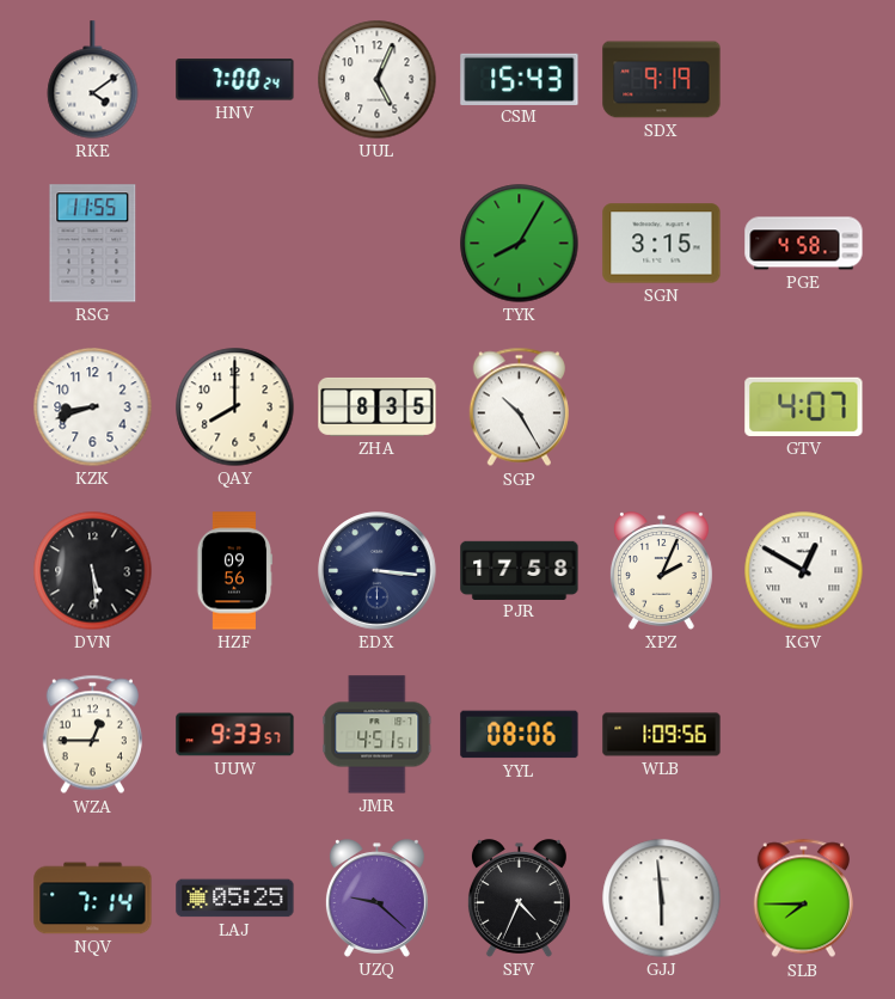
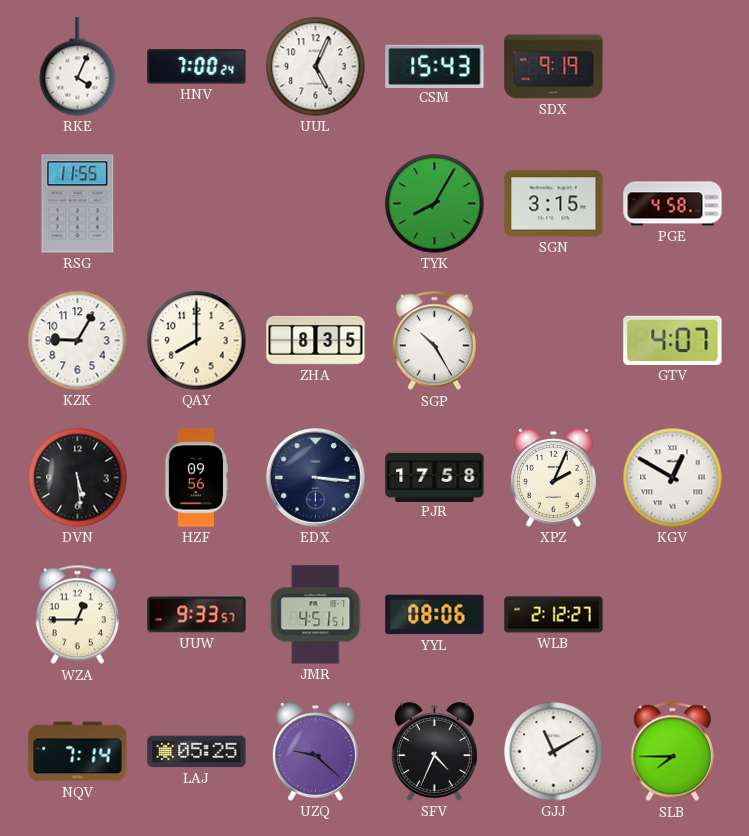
RKE: 4:09 -> 4:04
KZK: 8:42 -> 9:05
WLB: 1:09 -> 2:12
GJJ: 5:59 -> 11:10
